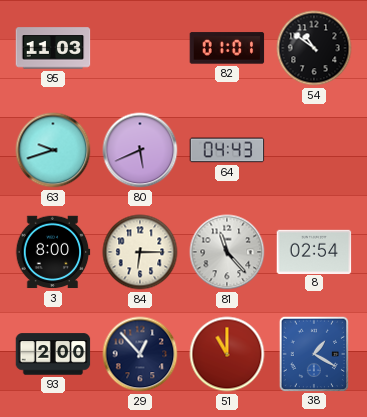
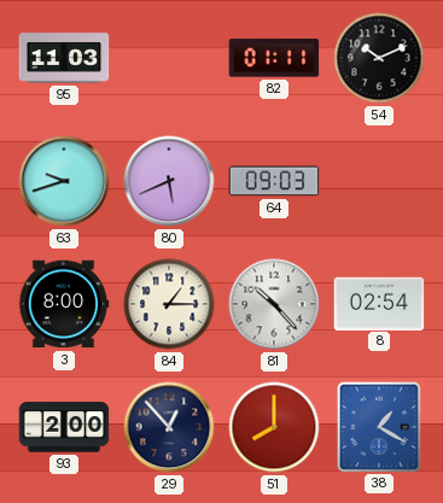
82: 01:01 -> 01:11
54: 10:51 -> 10:11
64: 04:43 -> 09:03
84: 6:15 -> 1:15
81: 11:23 -> 10:23
51: 11:00 -> 8:00
